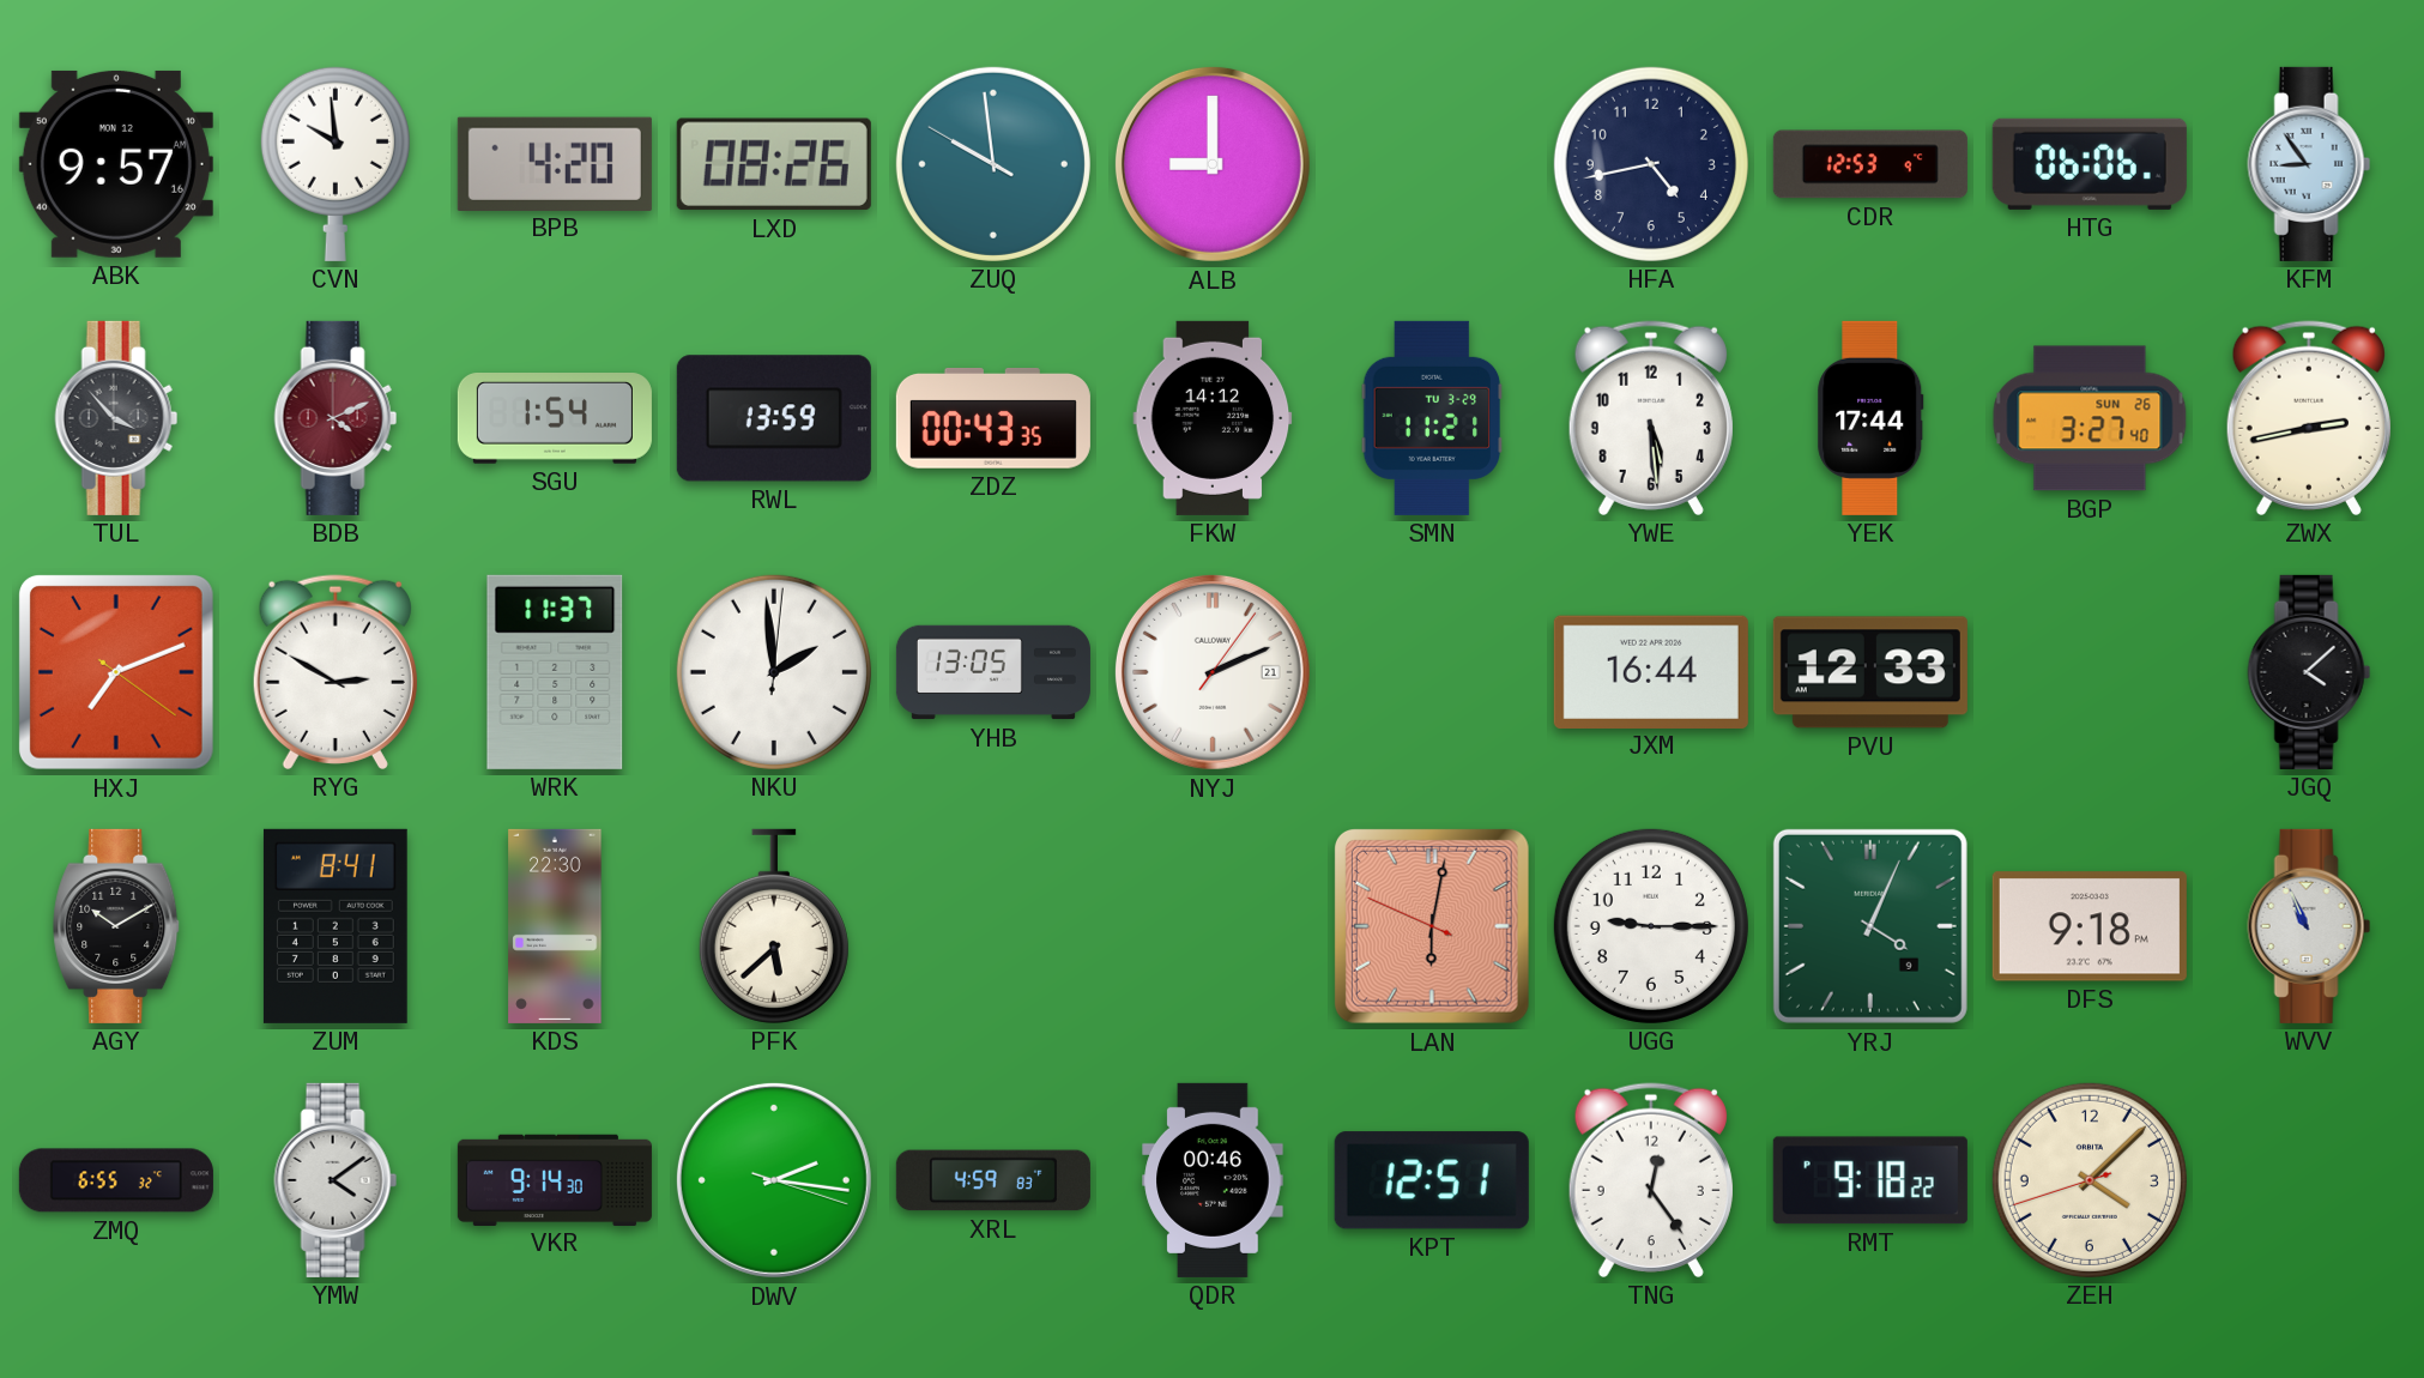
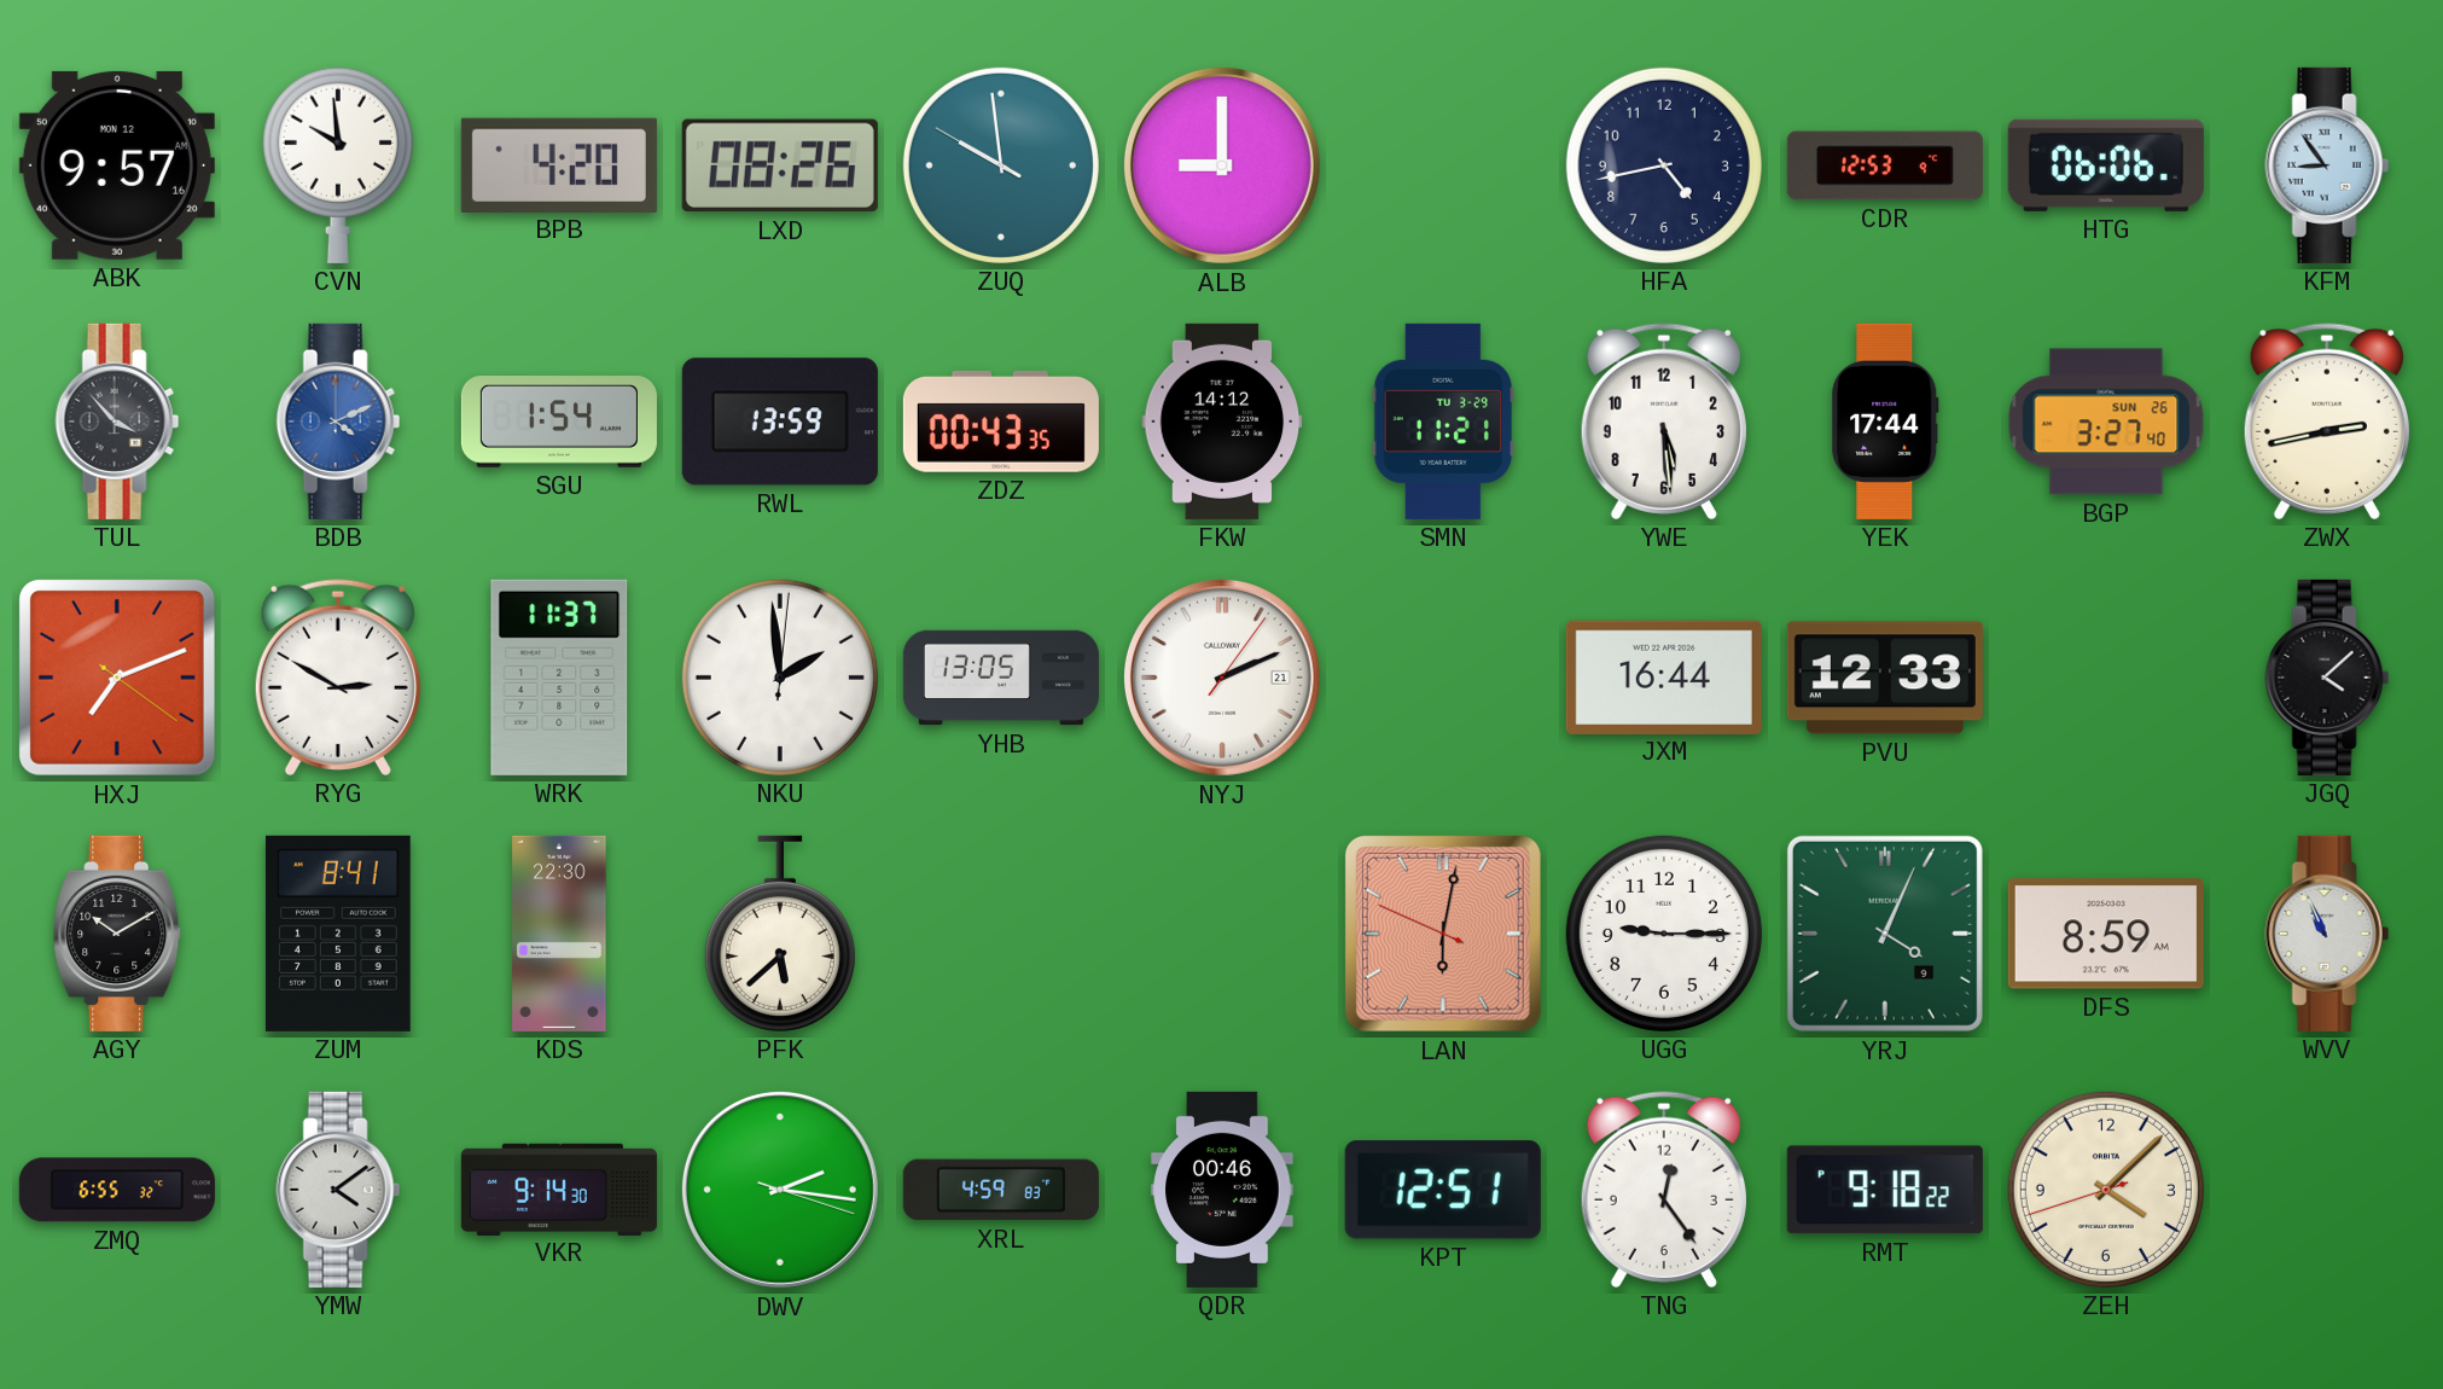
BDB dial: burgundy -> blue
DFS: 9:18 -> 8:59
